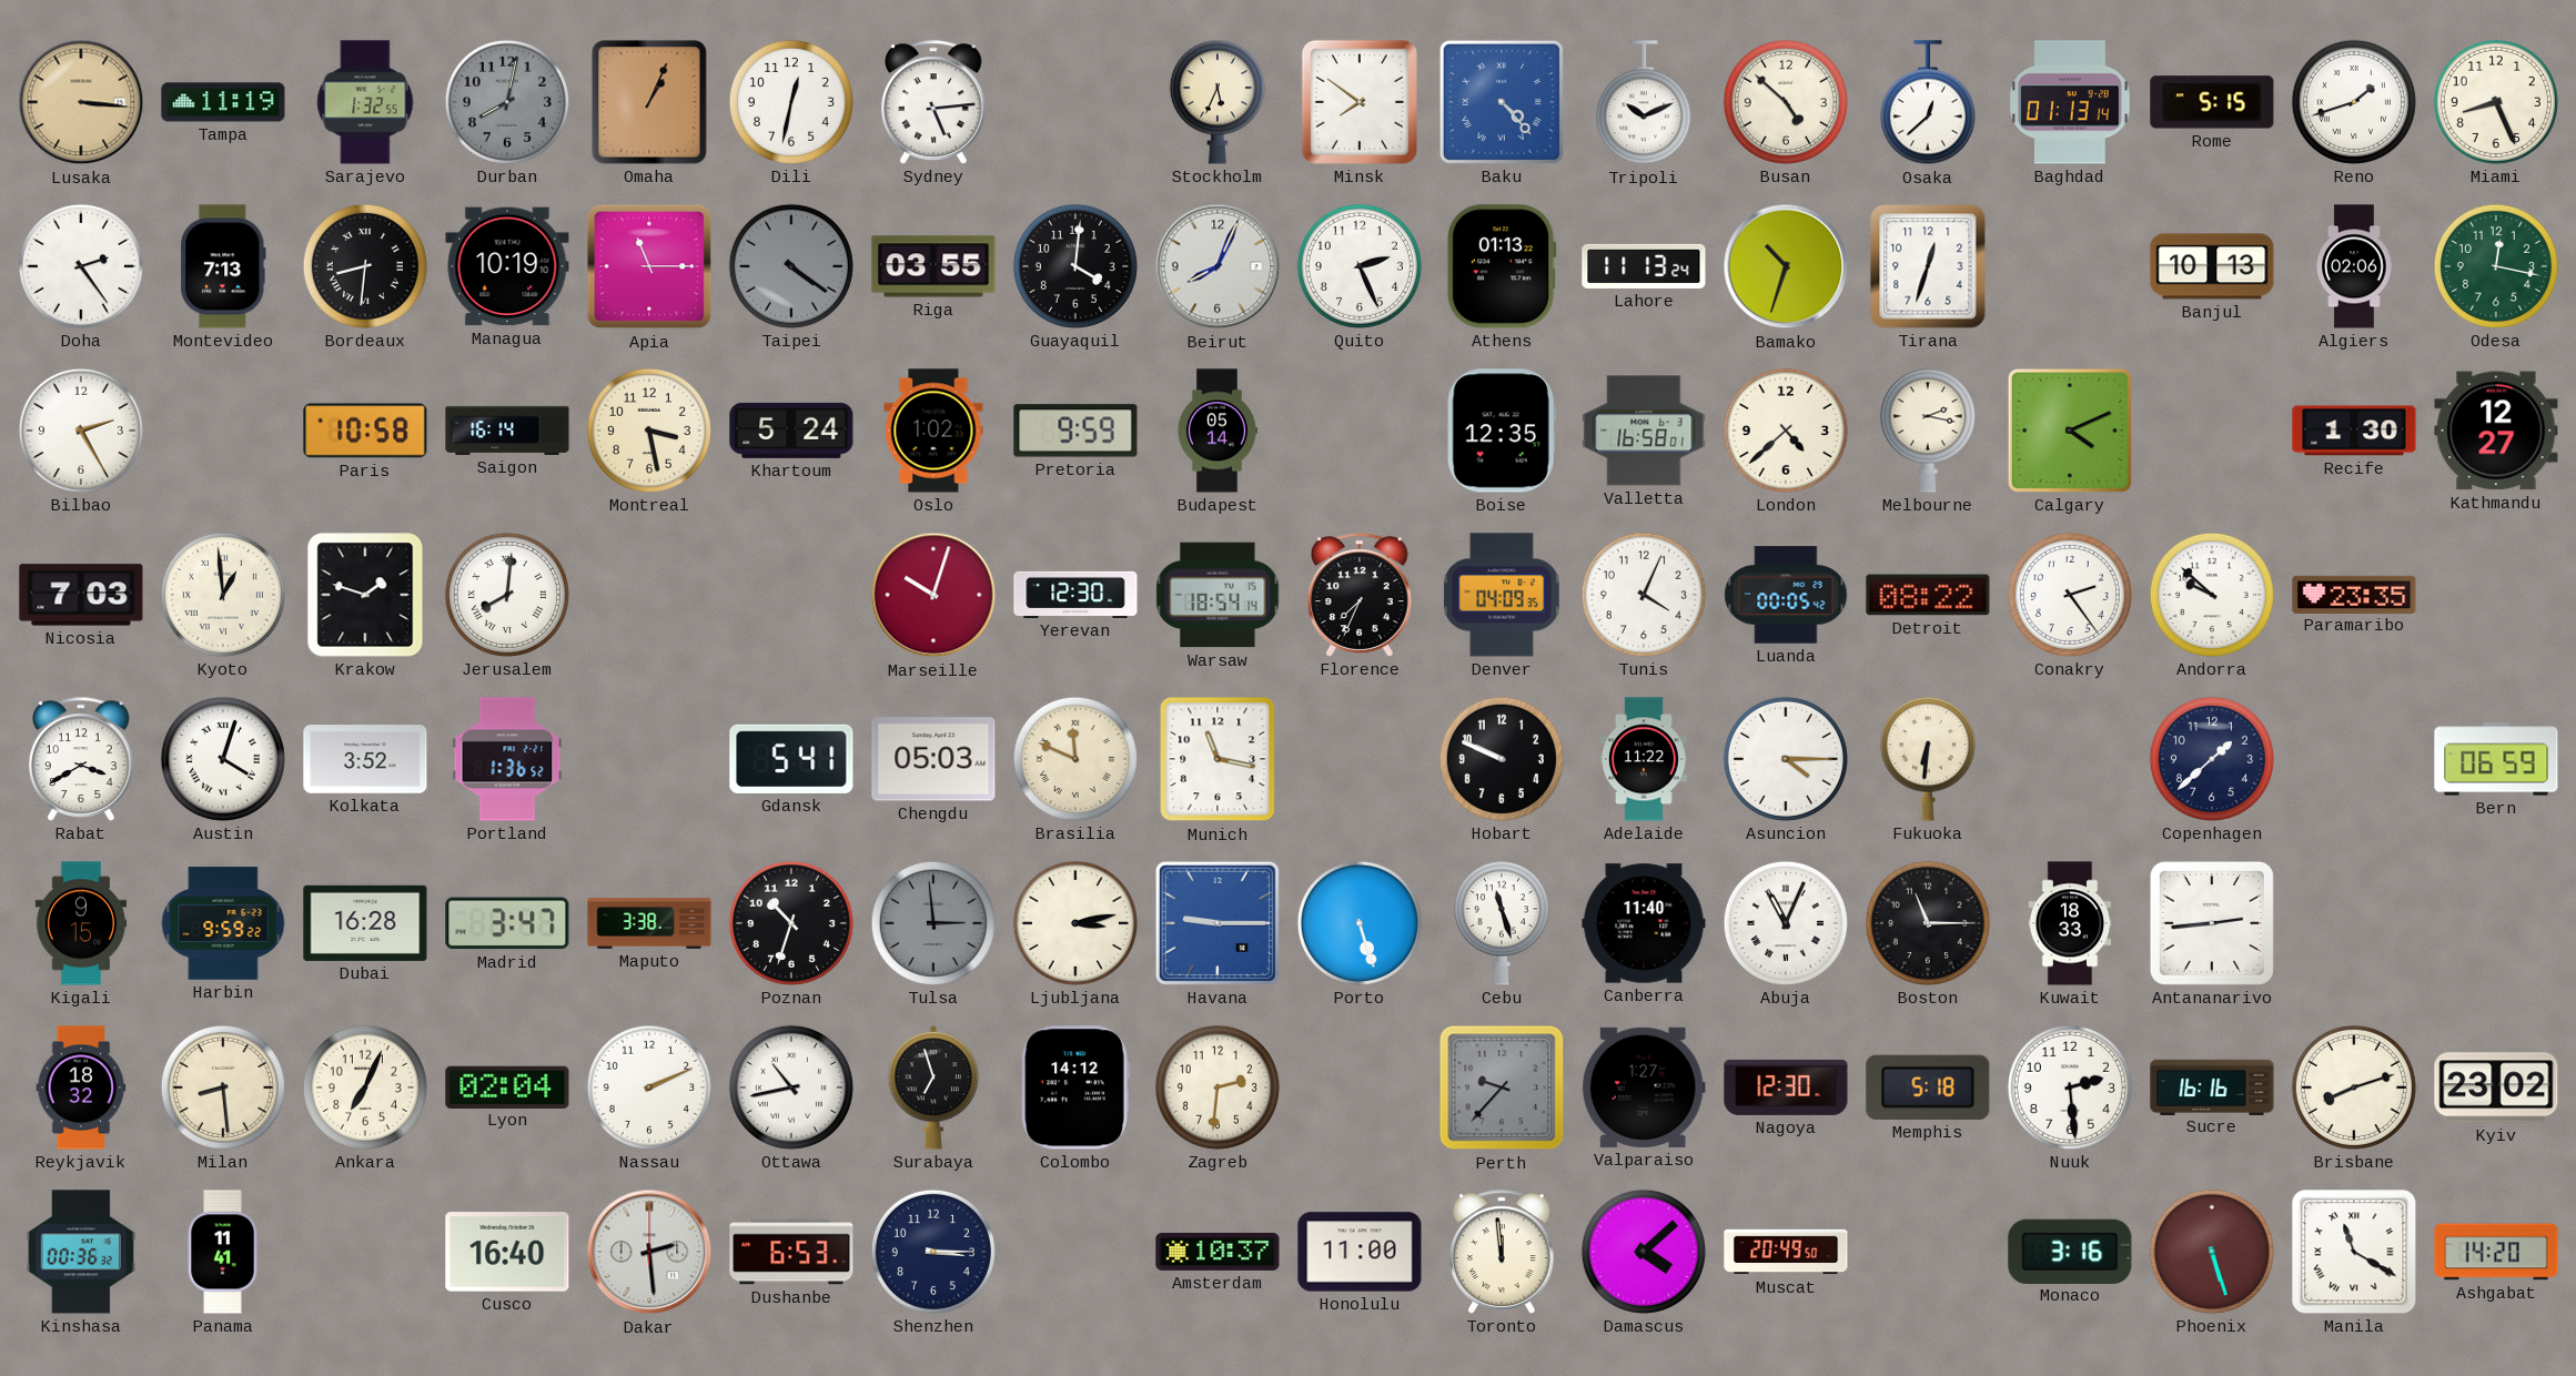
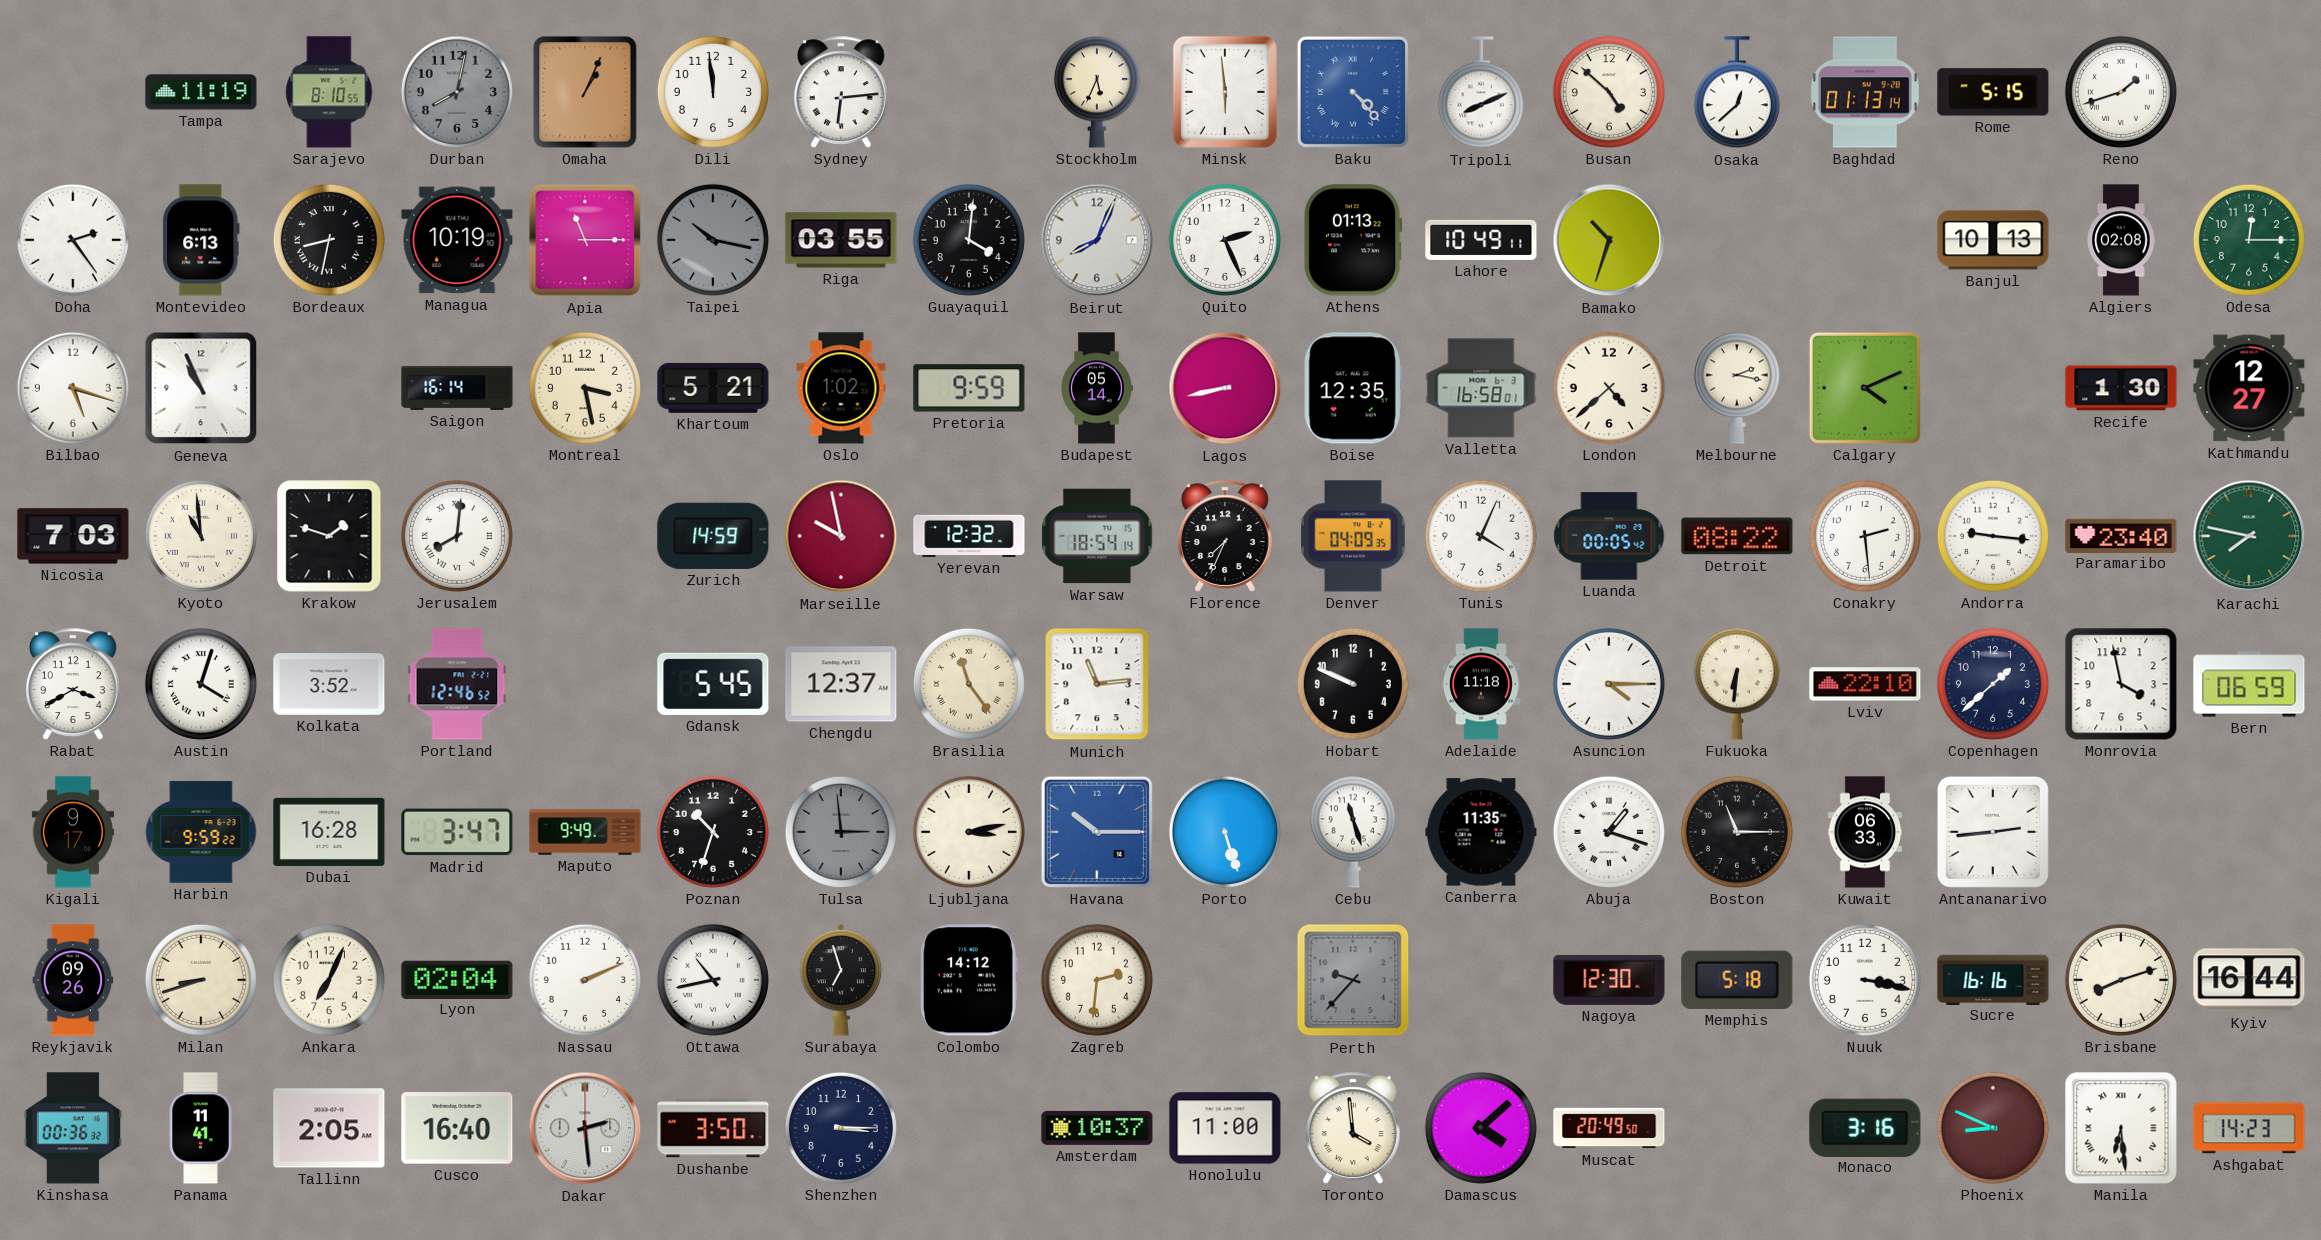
Lusaka: 3:16 -> none
Sarajevo: 1:32 -> 8:10
Dili: 12:32 -> 11:59
Sydney: 5:14 -> 6:14
Minsk: 7:51 -> 5:59
Tripoli: 10:11 -> 8:11
Miami: 8:26 -> none
Montevideo: 7:13 -> 6:13
Bordeaux: 8:31 -> 8:32
Taipei: 4:21 -> 10:17
Lahore: 11:13 -> 10:49
Tirana: 12:33 -> none
Algiers: 02:06 -> 02:08
Odesa: 12:17 -> 12:15
Bilbao: 2:25 -> 5:18
Geneva: none -> 10:56
Paris: 10:58 -> none
Khartoum: 5:24 -> 5:21
Lagos: none -> 8:43
Kyoto: 12:59 -> 10:59
Zurich: none -> 14:59
Marseille: 10:03 -> 9:58
Yerevan: 12:30 -> 12:32
Conakry: 2:24 -> 2:29
Andorra: 9:52 -> 9:16
Paramaribo: 23:35 -> 23:40
Karachi: none -> 7:47
Portland: 1:36 -> 12:46
Gdansk: 5:41 -> 5:45
Chengdu: 05:03 -> 12:37
Brasilia: 11:49 -> 11:24
Munich: 11:17 -> 11:14
Adelaide: 11:22 -> 11:18
Lviv: none -> 22:10
Monrovia: none -> 3:58
Kigali: 9:15 -> 9:17
Maputo: 3:38 -> 9:49
Havana: 9:15 -> 10:15
Canberra: 11:40 -> 11:35
Abuja: 11:04 -> 1:18
Kuwait: 18:33 -> 06:33
Reykjavik: 18:32 -> 09:26
Milan: 8:29 -> 8:42
Valparaiso: 1:27 -> none
Nuuk: 2:29 -> 3:17
Kyiv: 23:02 -> 16:44
Tallinn: none -> 2:05
Dushanbe: 6:53 -> 3:50
Toronto: 11:59 -> 3:59
Phoenix: 5:27 -> 8:49
Manila: 11:20 -> 6:29
Ashgabat: 14:20 -> 14:23
